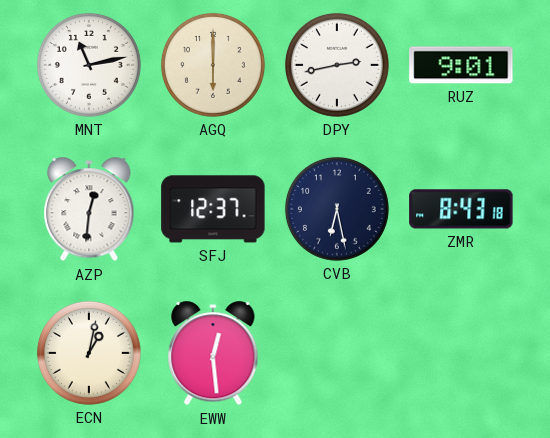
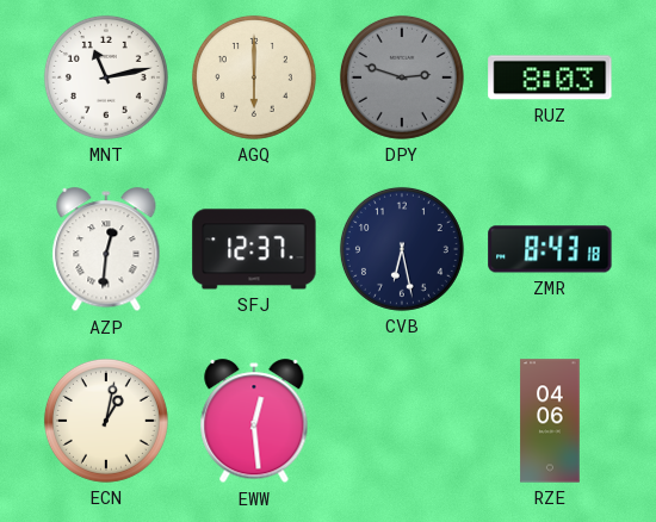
DPY: 2:43 -> 2:48
DPY dial: white -> grey
RUZ: 9:01 -> 8:03
RZE: none -> 04:06
